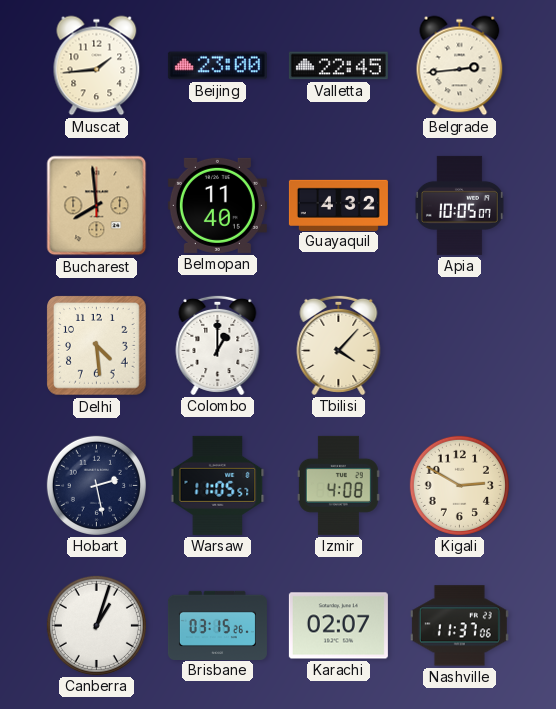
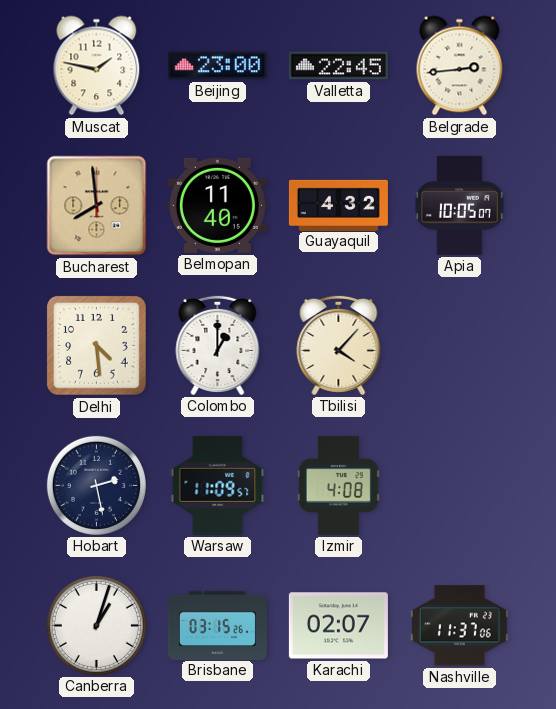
Muscat: 1:44 -> 1:47
Warsaw: 11:05 -> 11:09
Kigali: 2:50 -> none
